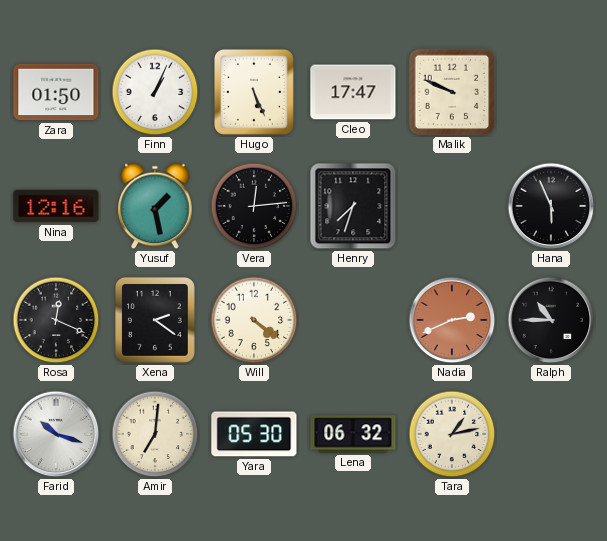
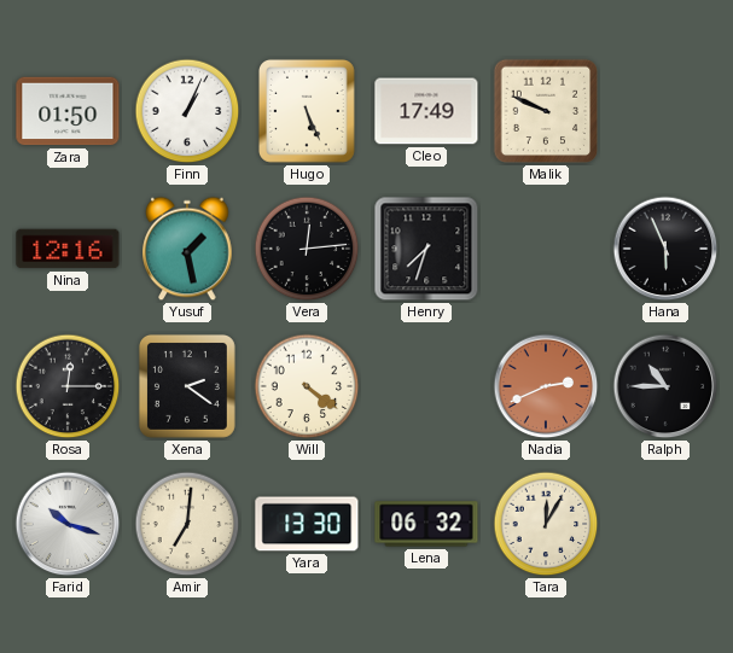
Cleo: 17:47 -> 17:49
Rosa: 12:19 -> 12:15
Yara: 05:30 -> 13:30
Tara: 1:13 -> 12:05
